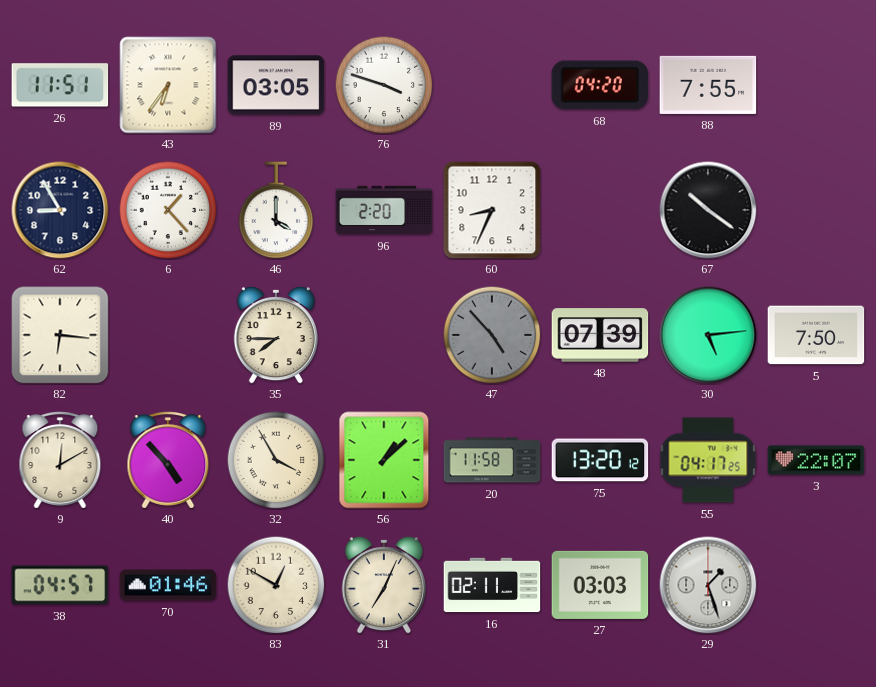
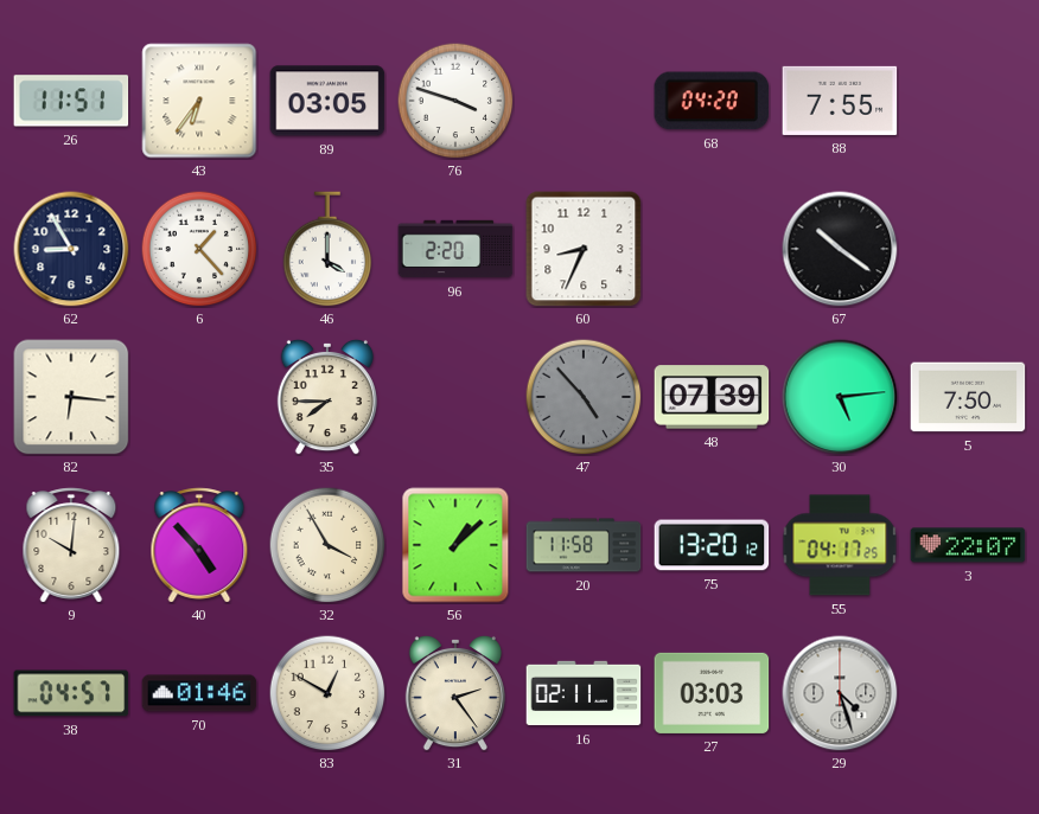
9: 12:10 -> 10:01
31: 7:04 -> 2:24
29: 1:27 -> 4:27
